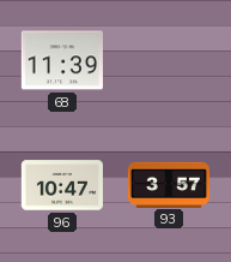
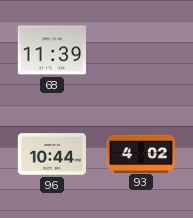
96: 10:47 -> 10:44
93: 3:57 -> 4:02
